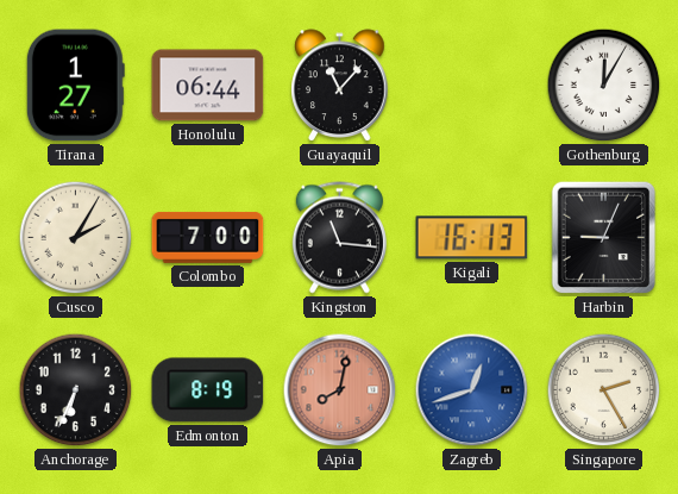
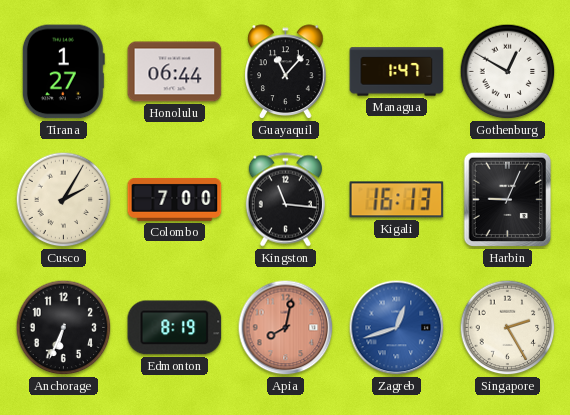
Managua: none -> 1:47
Gothenburg: 12:05 -> 12:50
